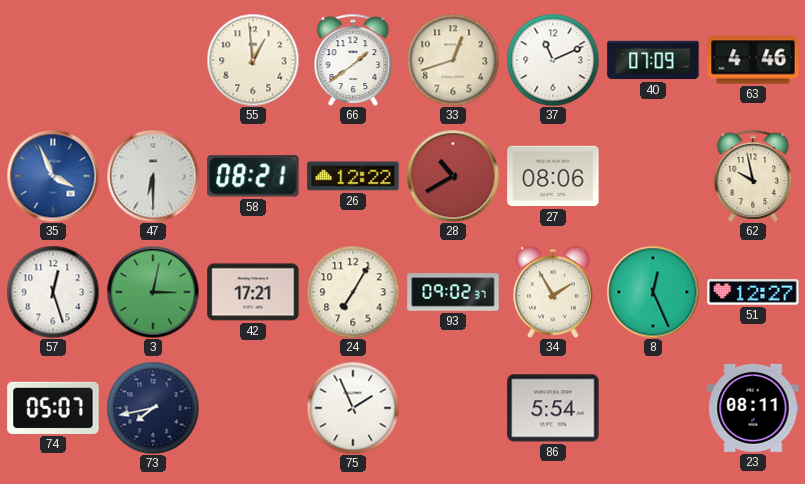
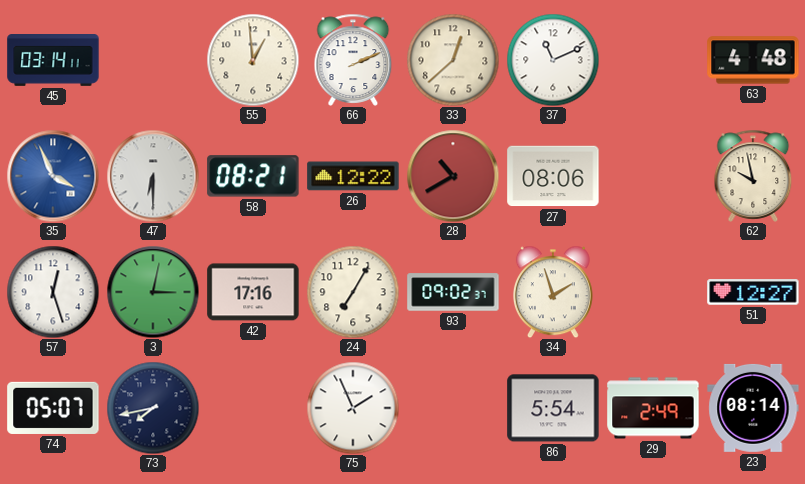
45: none -> 03:14
66: 1:39 -> 2:11
33: 12:42 -> 12:38
40: 07:09 -> none
63: 4:46 -> 4:48
42: 17:21 -> 17:16
34: 1:55 -> 1:57
8: 12:26 -> none
29: none -> 2:49
23: 08:11 -> 08:14
